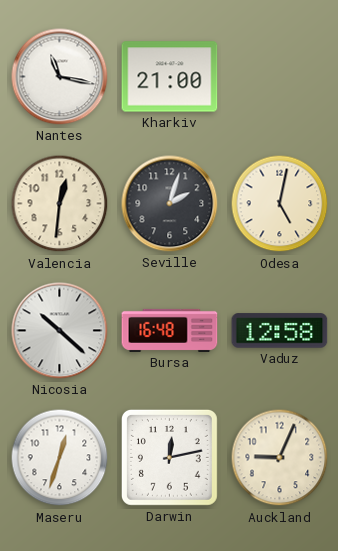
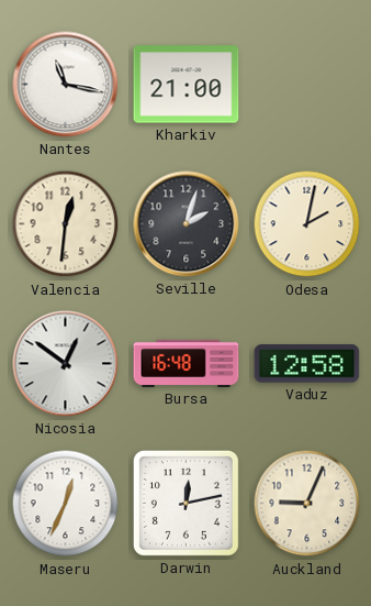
Odesa: 5:02 -> 2:02
Nicosia: 10:22 -> 12:51
Maseru: 12:33 -> 12:34
